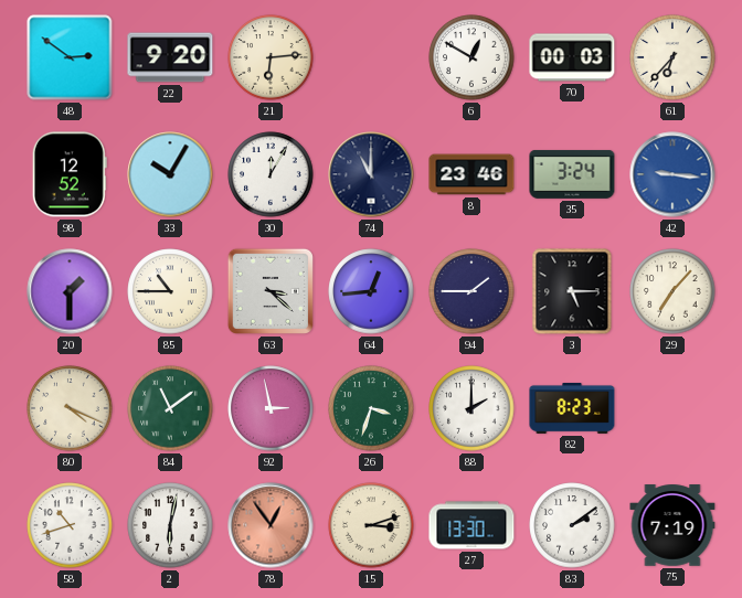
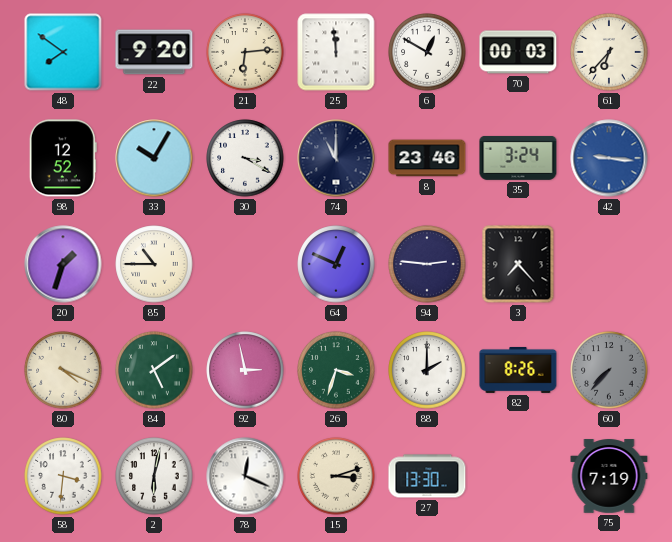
48: 2:51 -> 7:51
25: none -> 11:59
30: 12:05 -> 3:20
20: 1:30 -> 1:33
63: 3:22 -> none
64: 12:44 -> 12:49
94: 1:45 -> 2:46
3: 5:15 -> 7:23
29: 7:07 -> none
84: 11:09 -> 5:09
82: 8:23 -> 8:26
60: none -> 7:37
58: 10:42 -> 3:31
78: 12:54 -> 12:19
78 dial: salmon -> white
83: 2:09 -> none
